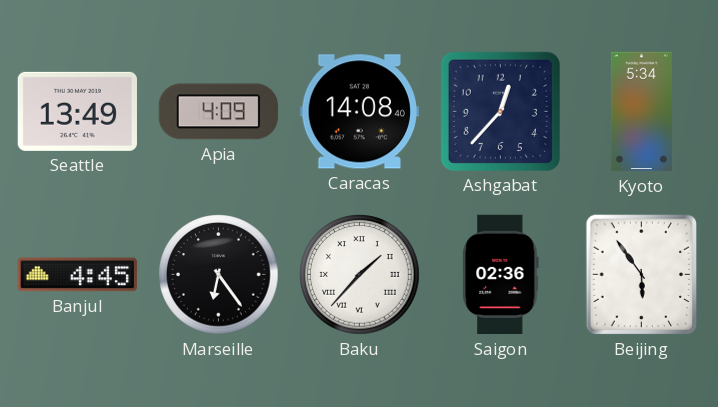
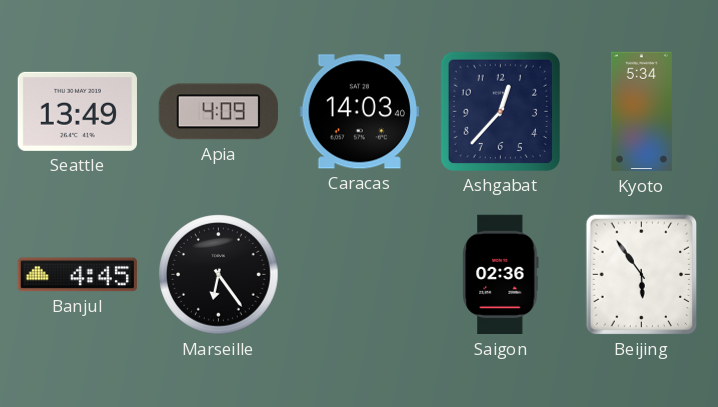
Caracas: 14:08 -> 14:03
Baku: 1:37 -> none
